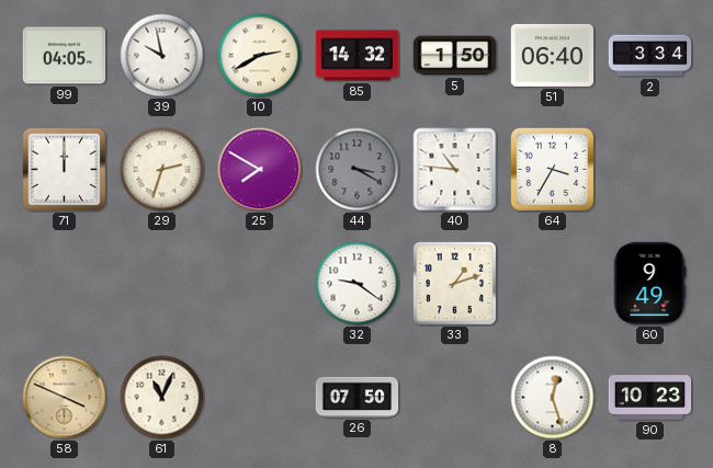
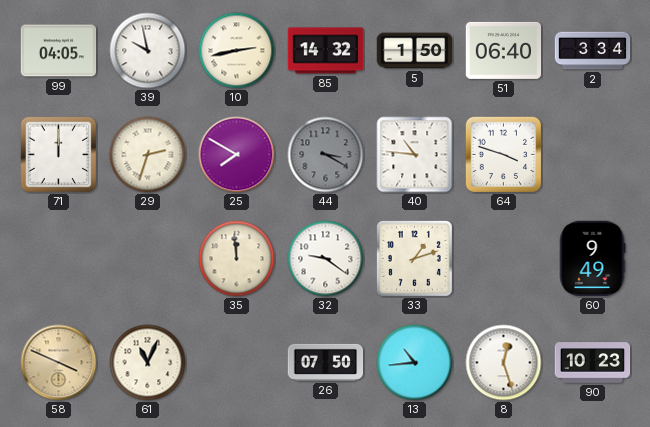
10: 2:40 -> 2:43
64: 3:35 -> 3:48
35: none -> 11:59
13: none -> 10:44
